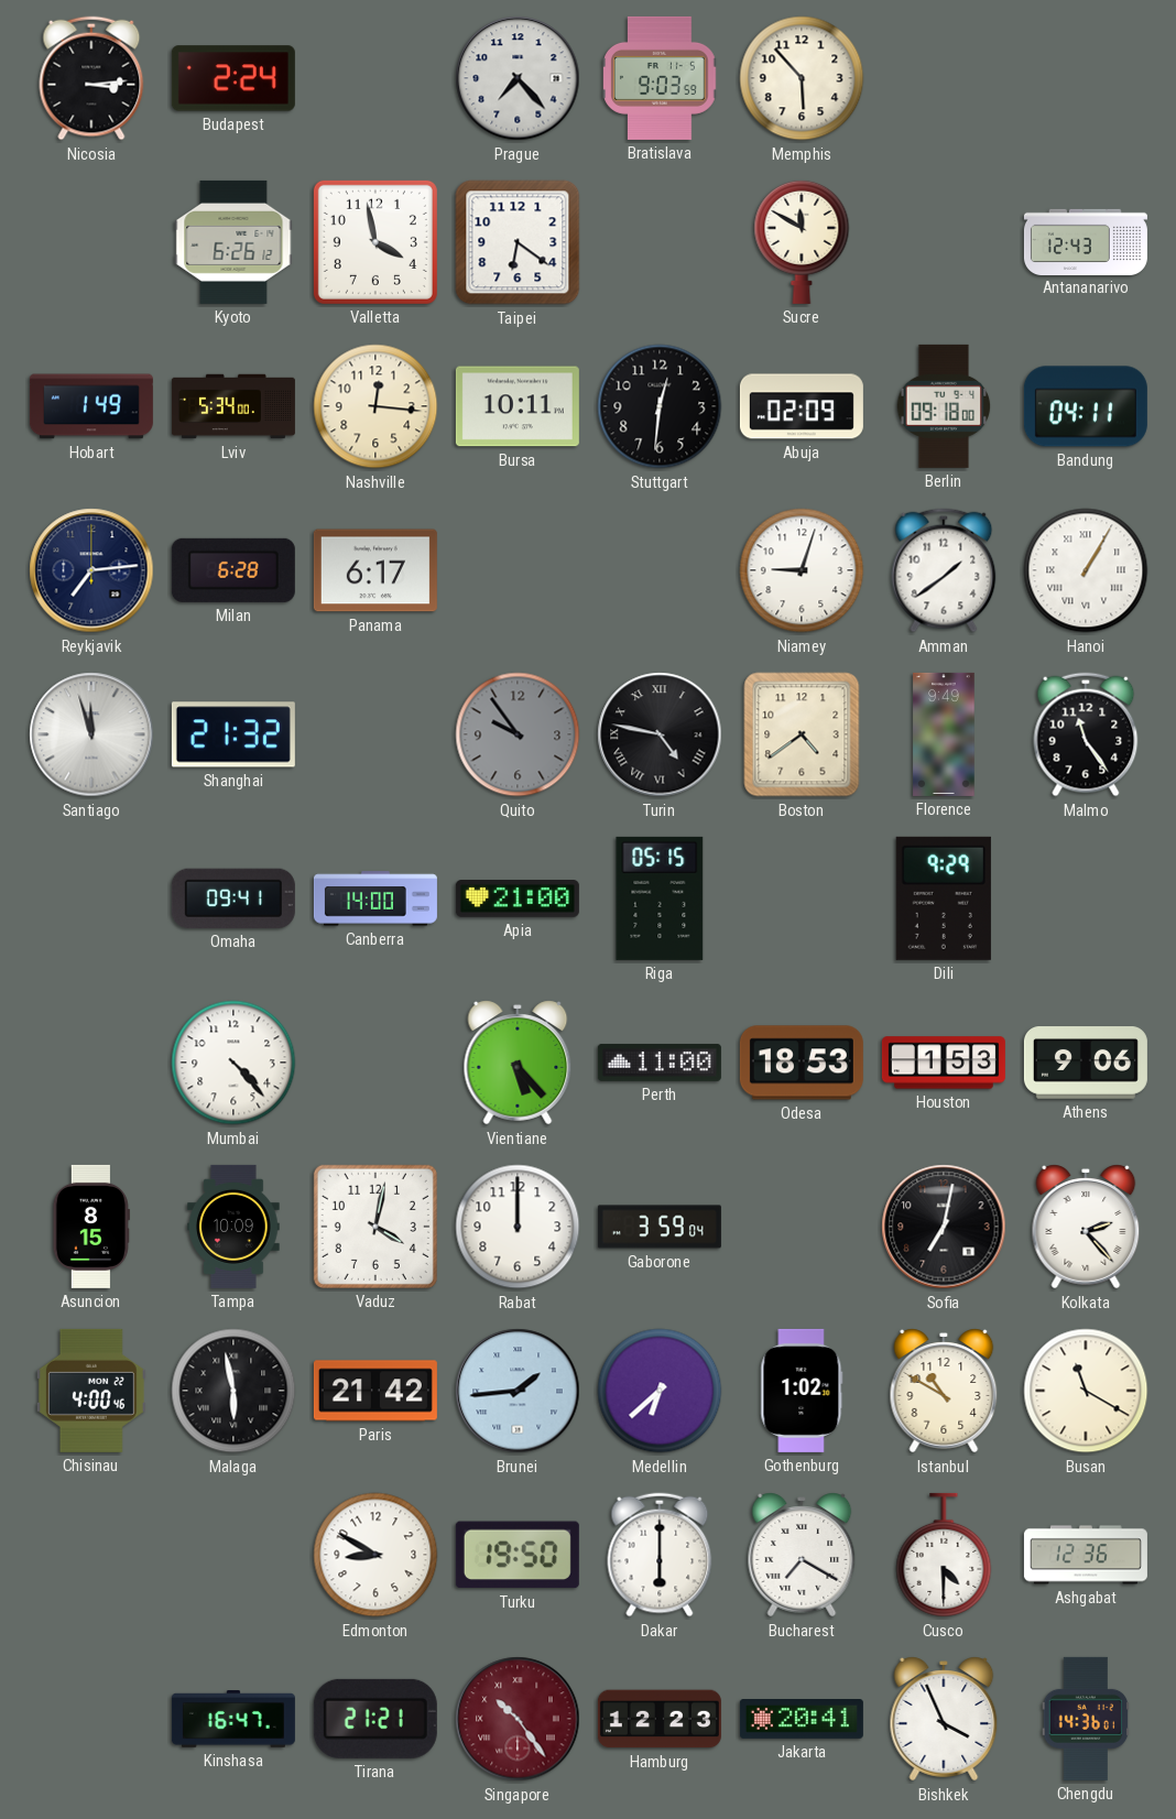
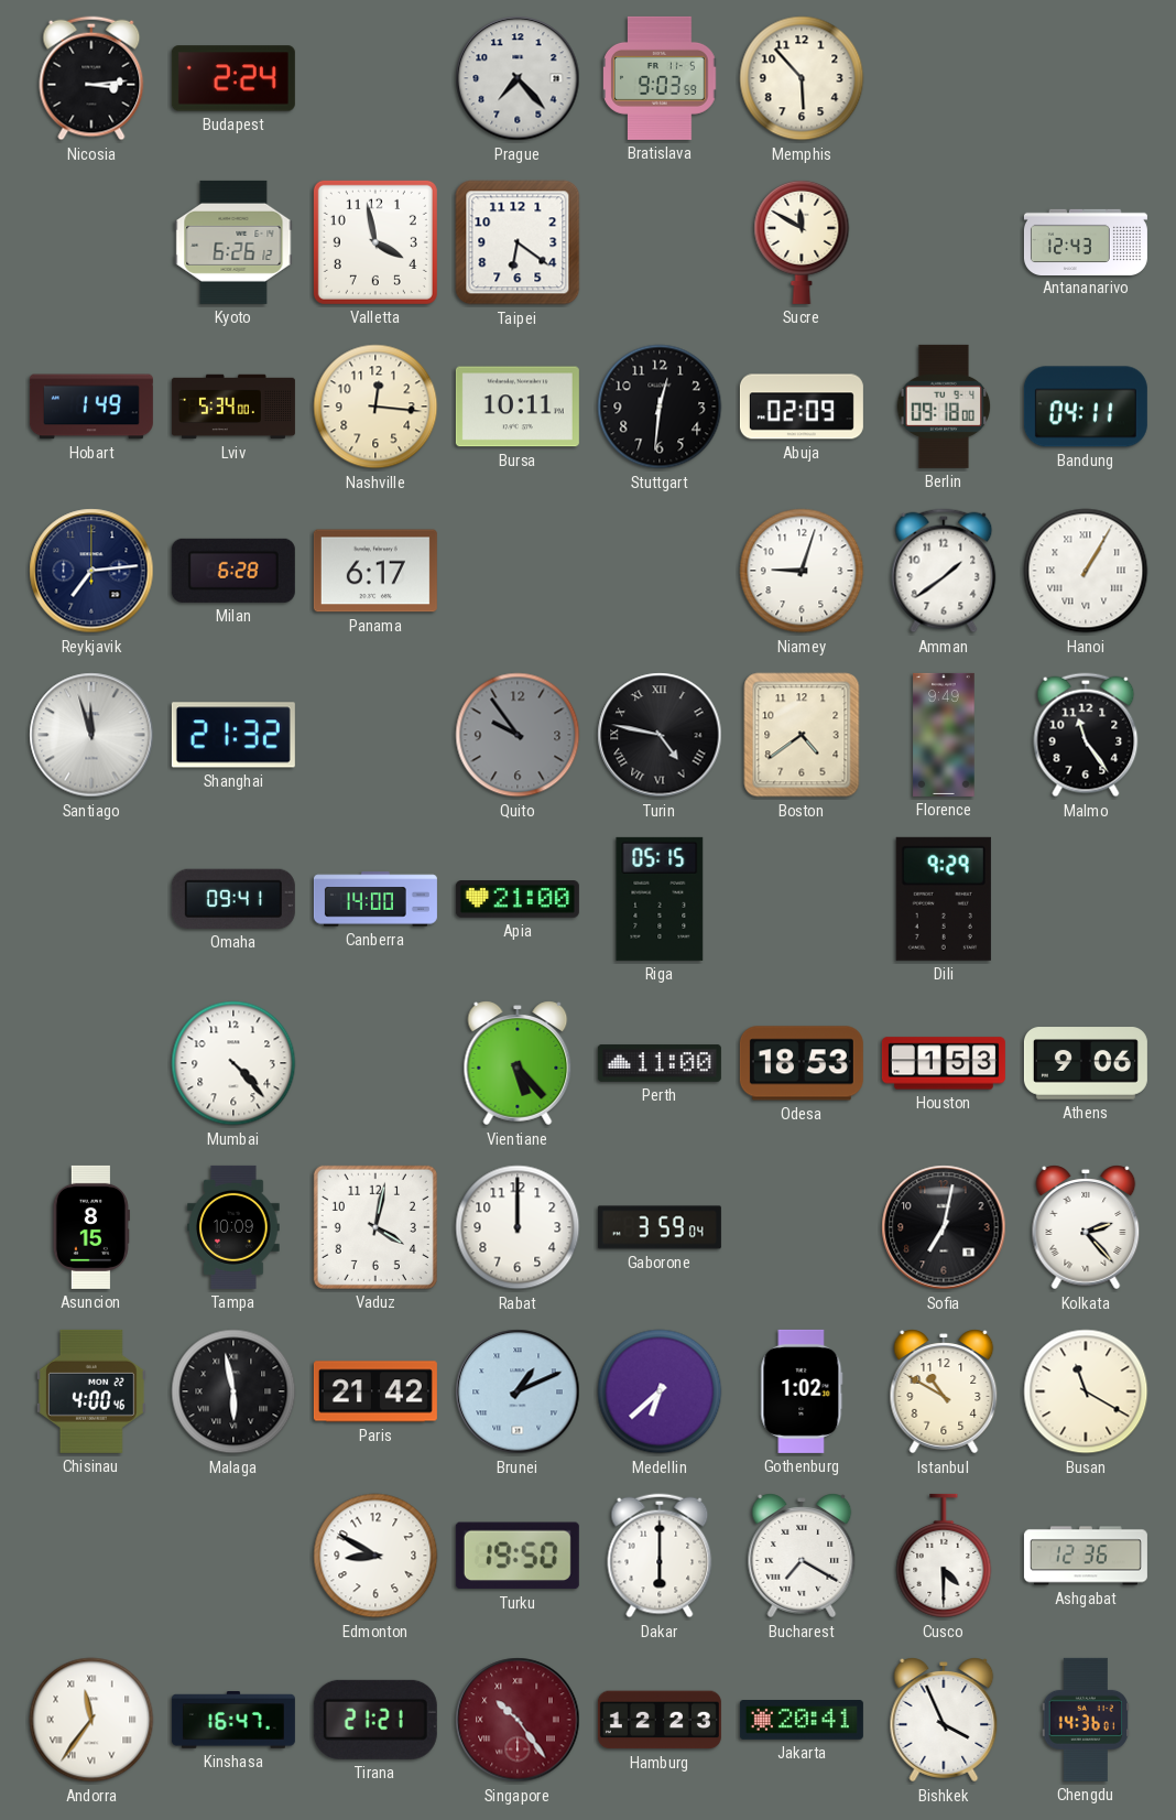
Brunei: 1:44 -> 1:11
Andorra: none -> 11:36
